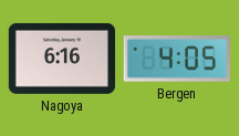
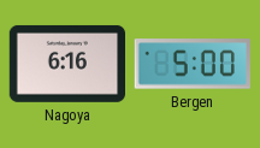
Bergen: 4:05 -> 5:00
